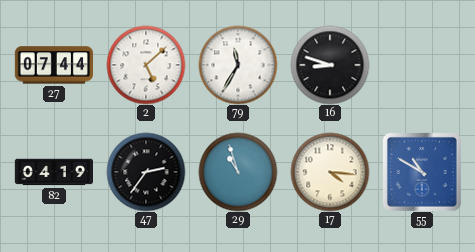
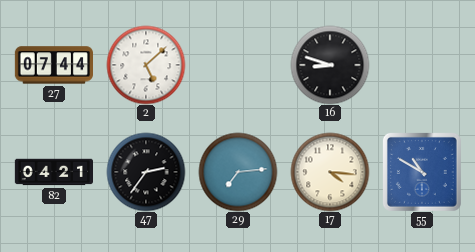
79: 11:35 -> none
82: 04:19 -> 04:21
29: 10:57 -> 7:14
